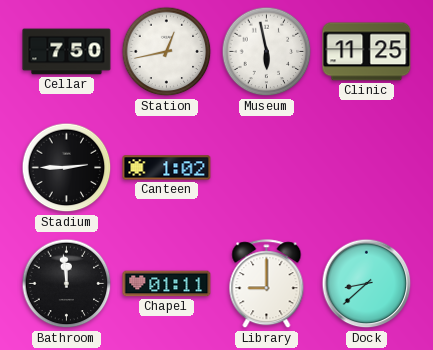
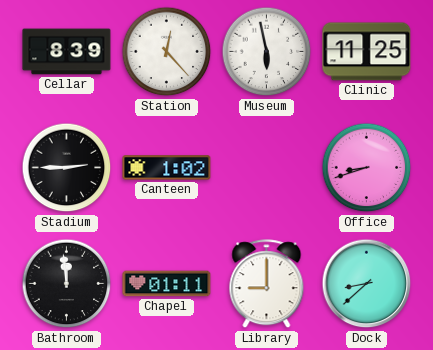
Cellar: 7:50 -> 8:39
Station: 12:43 -> 12:23
Office: none -> 8:42
